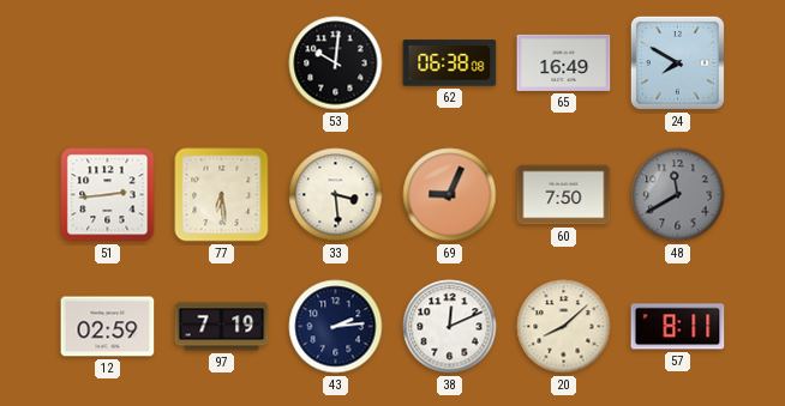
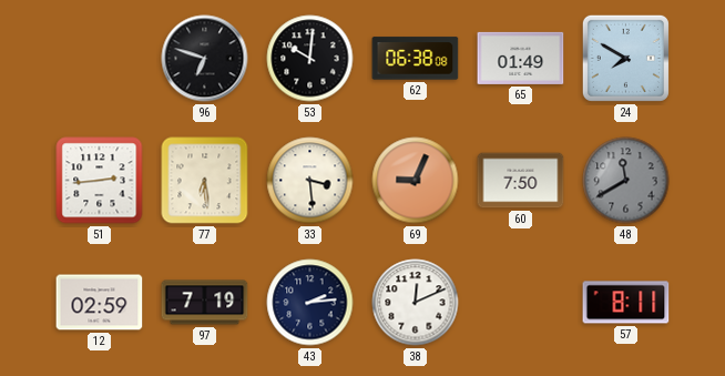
96: none -> 6:48
65: 16:49 -> 01:49
20: 8:08 -> none
